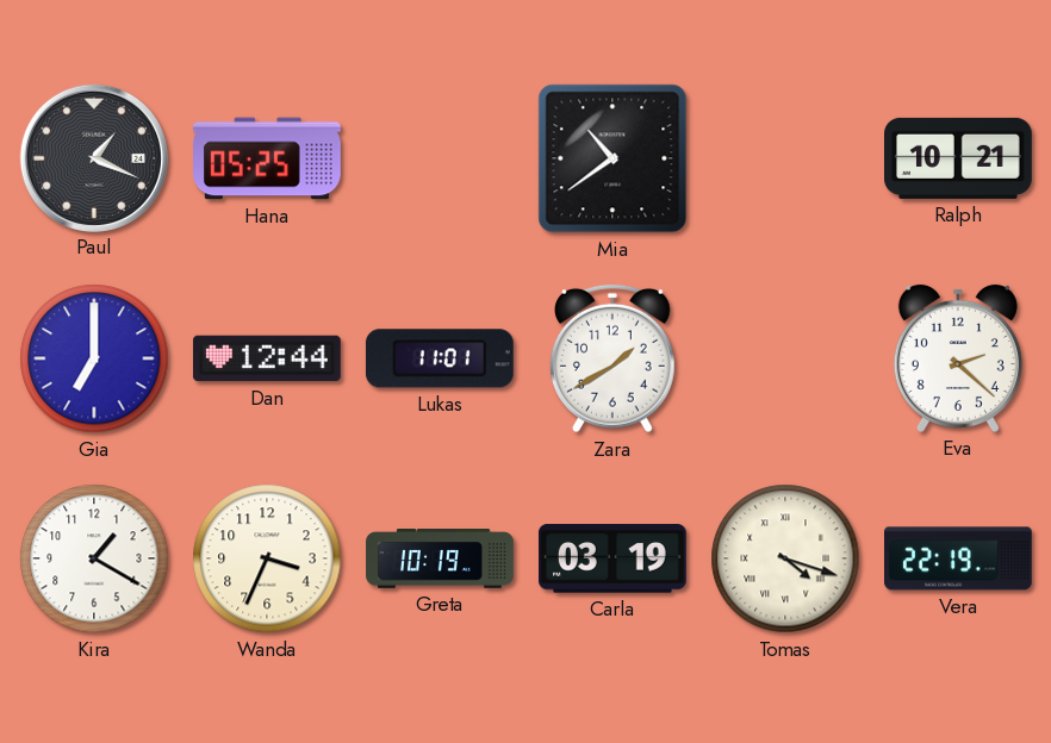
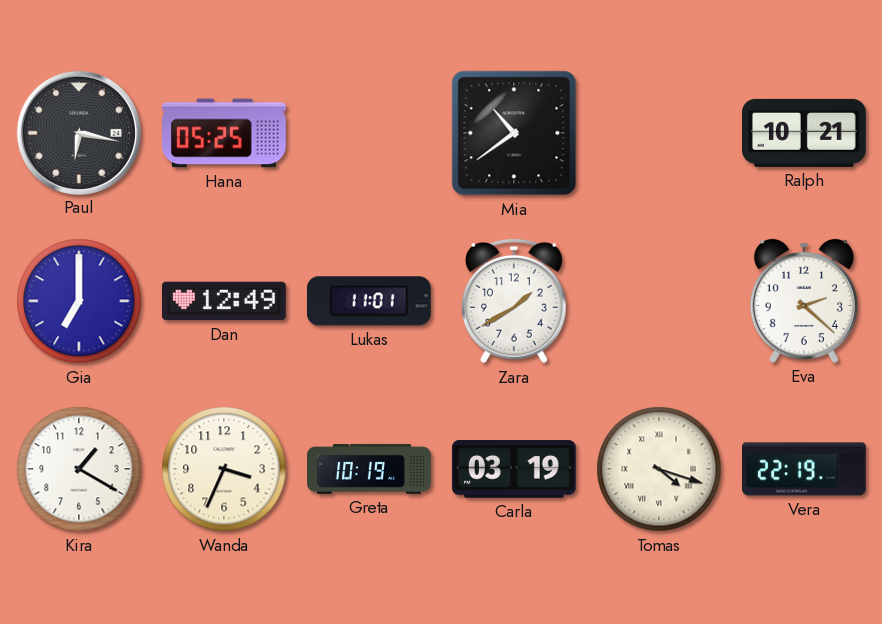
Paul: 1:19 -> 6:17
Dan: 12:44 -> 12:49
